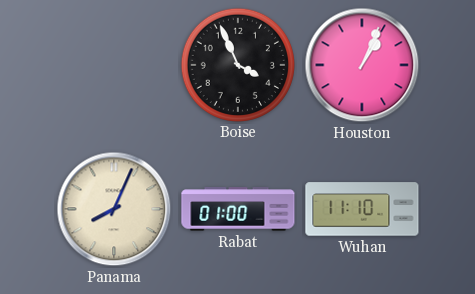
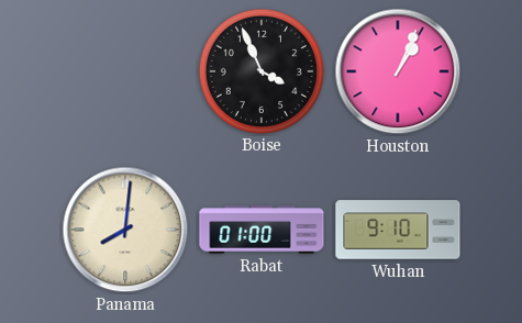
Panama: 8:04 -> 8:01
Wuhan: 11:10 -> 9:10
